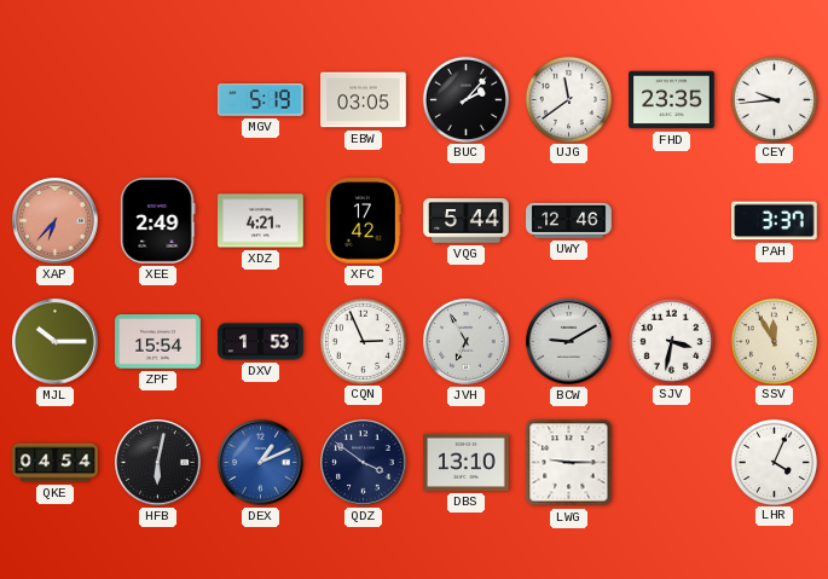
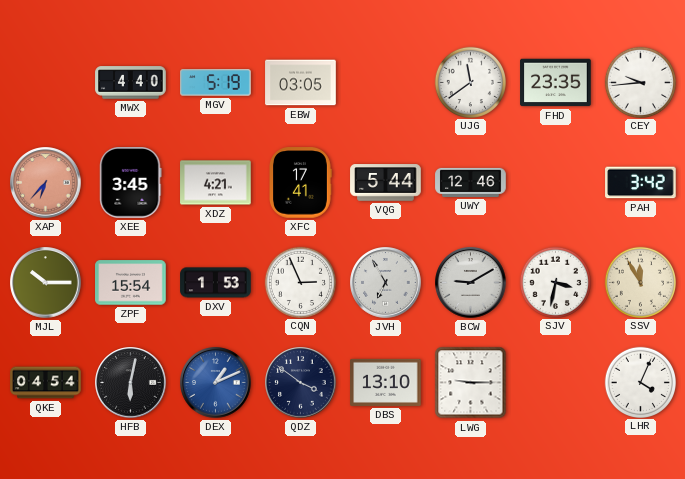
MWX: none -> 4:40
BUC: 2:07 -> none
XEE: 2:49 -> 3:45
XFC: 17:42 -> 17:41
PAH: 3:37 -> 3:42
